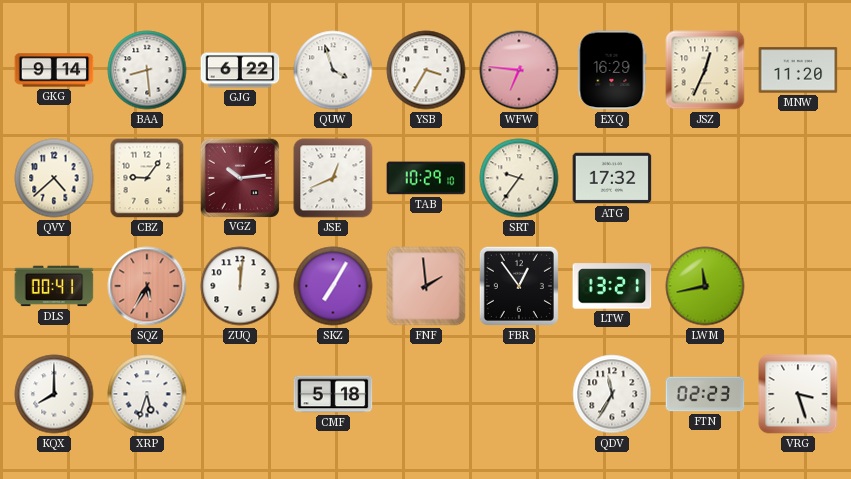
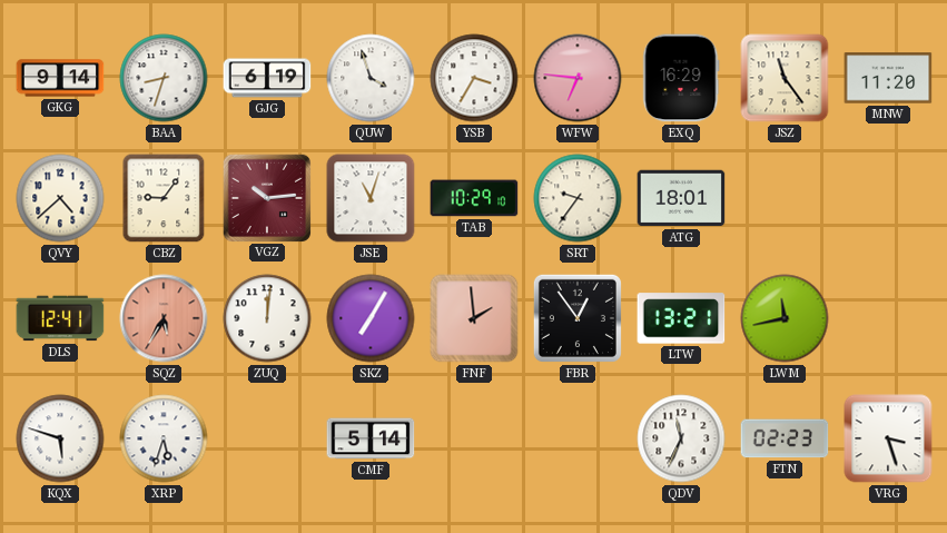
BAA: 8:29 -> 8:33
GJG: 6:22 -> 6:19
JSZ: 12:34 -> 11:24
JSE: 12:41 -> 11:03
ATG: 17:32 -> 18:01
DLS: 00:41 -> 12:41
KQX: 8:00 -> 5:48
CMF: 5:18 -> 5:14
QDV: 11:35 -> 11:34
